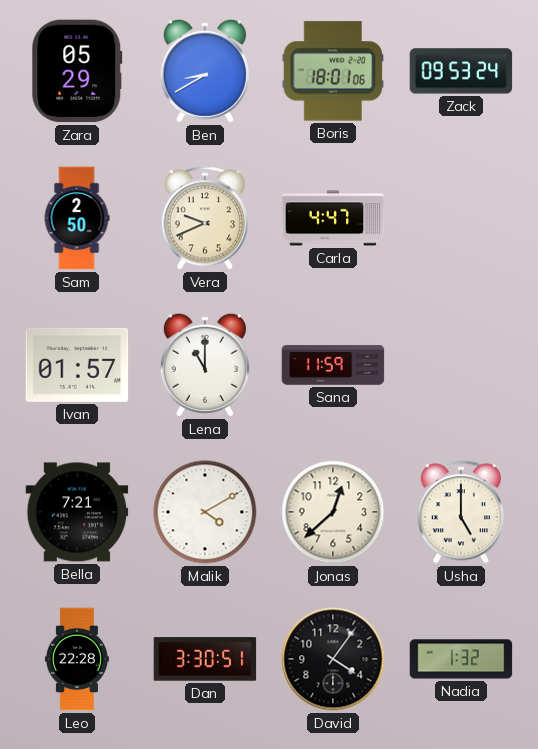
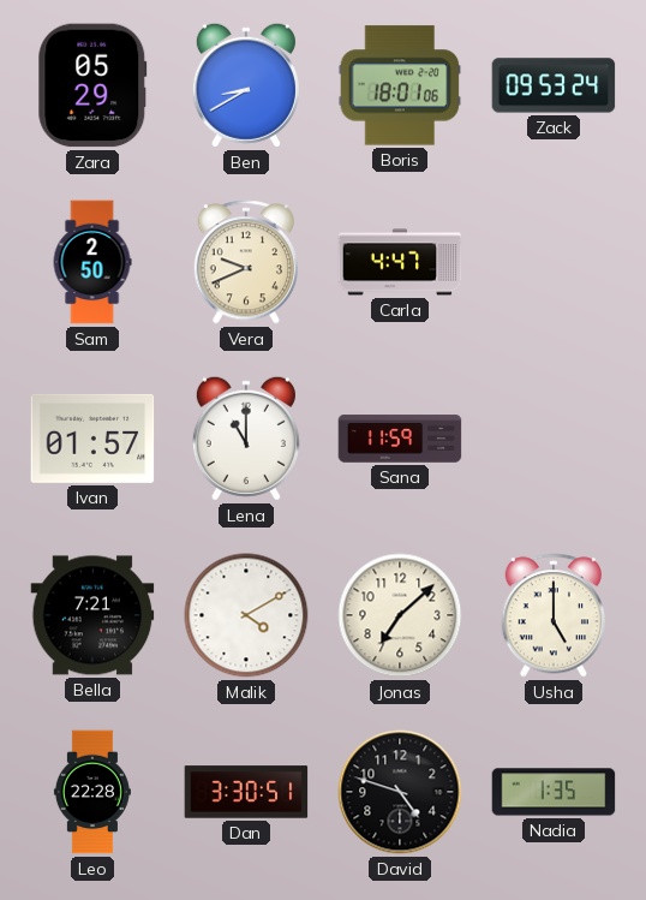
Jonas: 12:38 -> 7:08
David: 4:06 -> 4:48
Nadia: 1:32 -> 1:35
